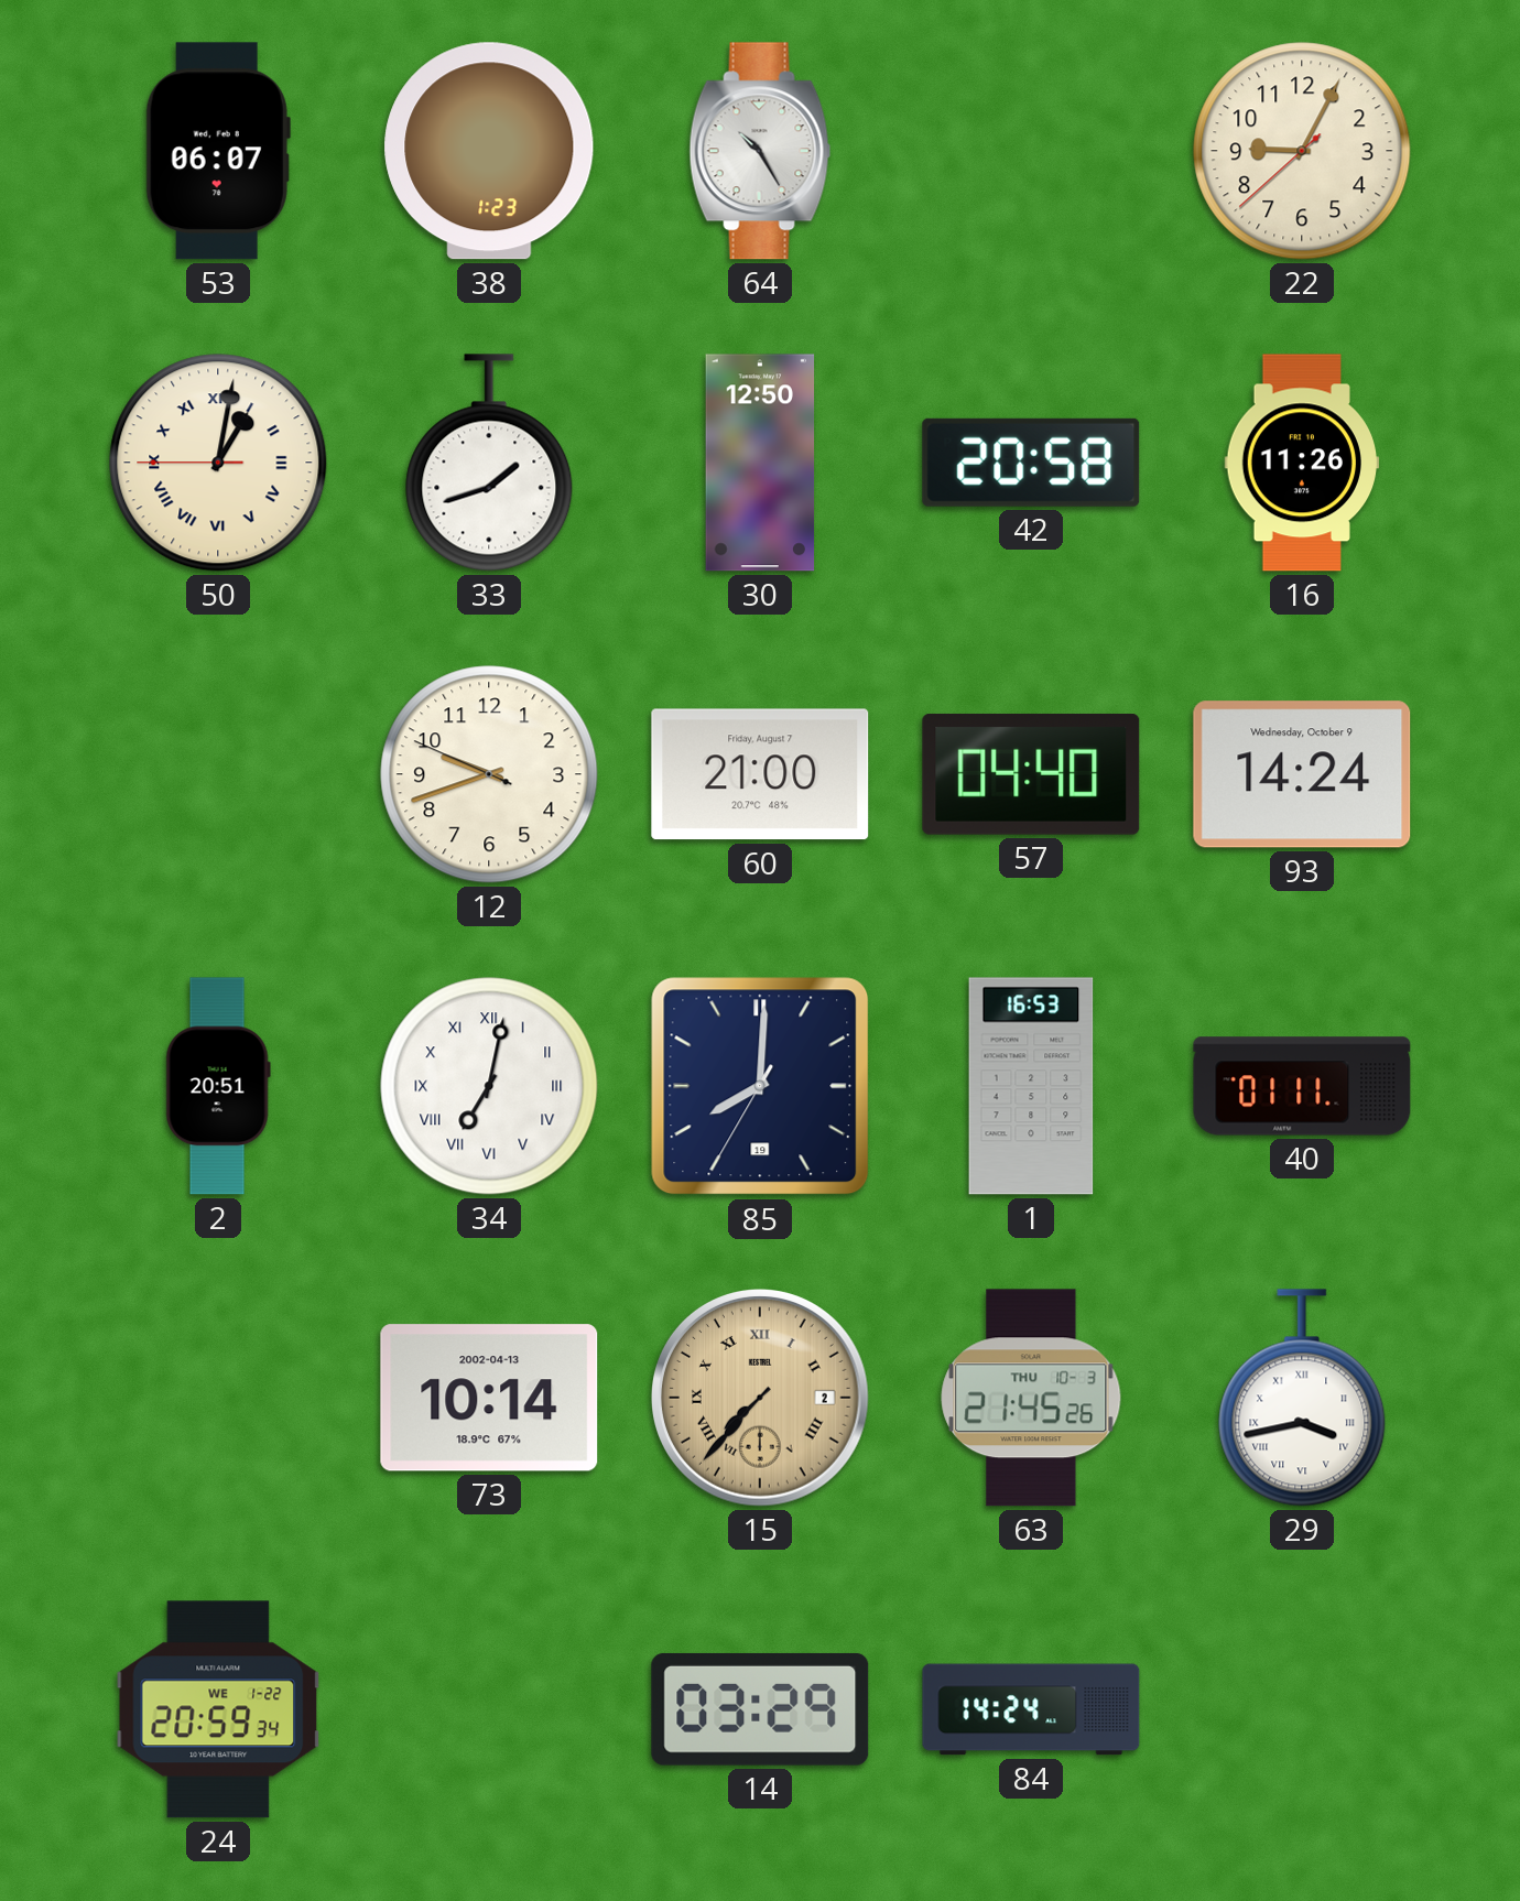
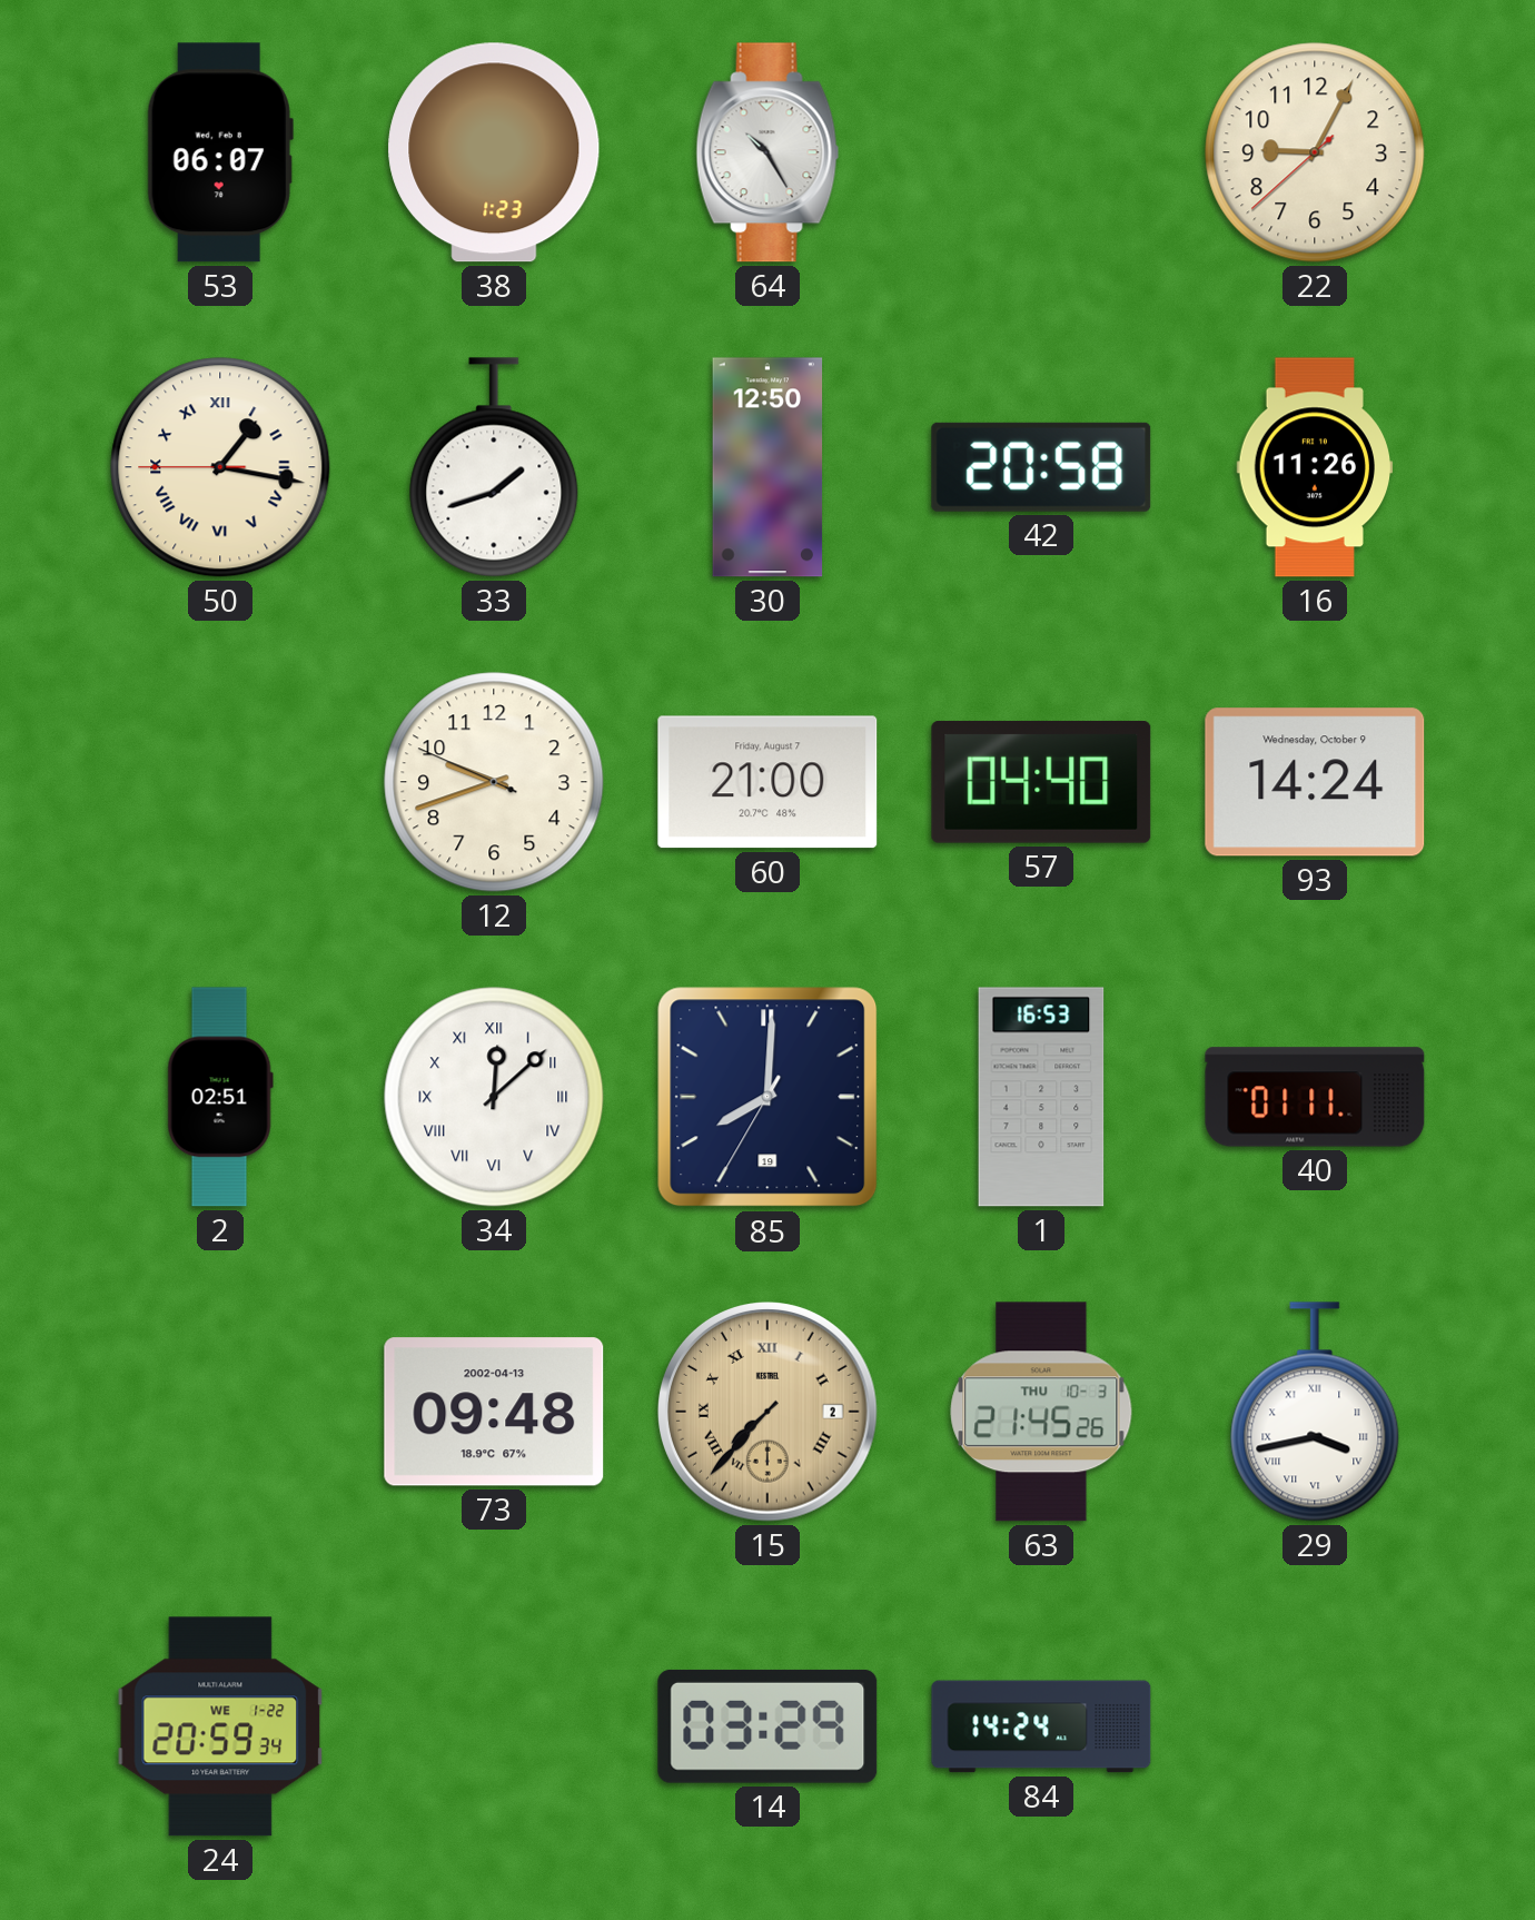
50: 1:01 -> 1:16
2: 20:51 -> 02:51
34: 7:02 -> 12:08
73: 10:14 -> 09:48
